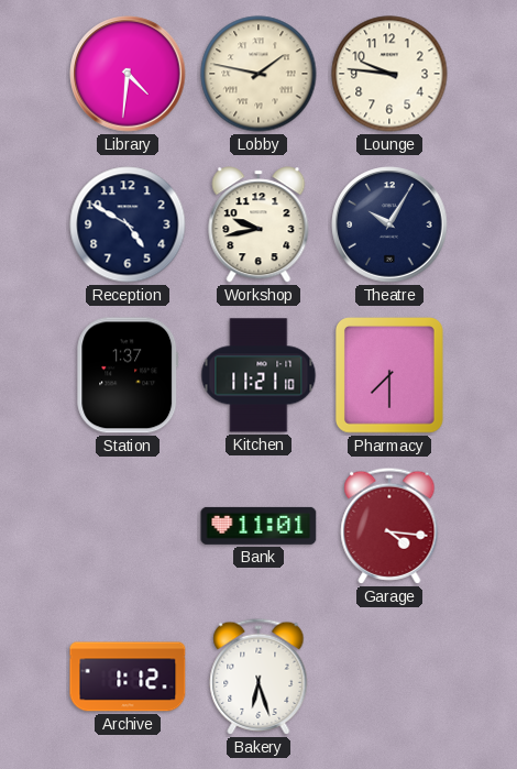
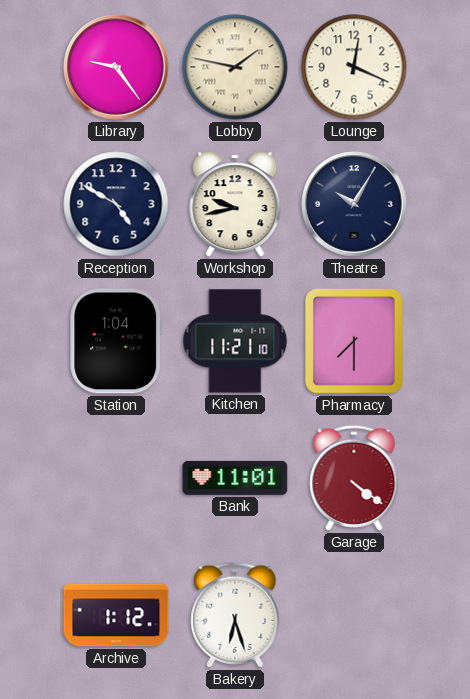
Library: 4:31 -> 9:24
Lounge: 9:46 -> 12:19
Station: 1:37 -> 1:04
Garage: 4:16 -> 4:21
